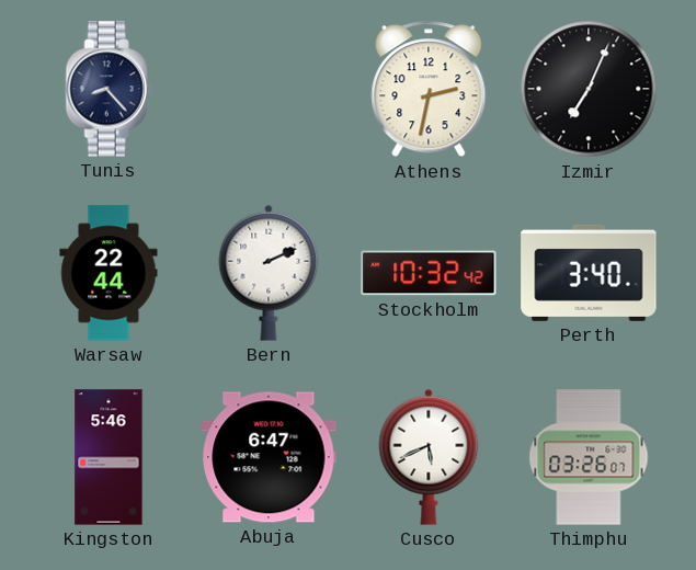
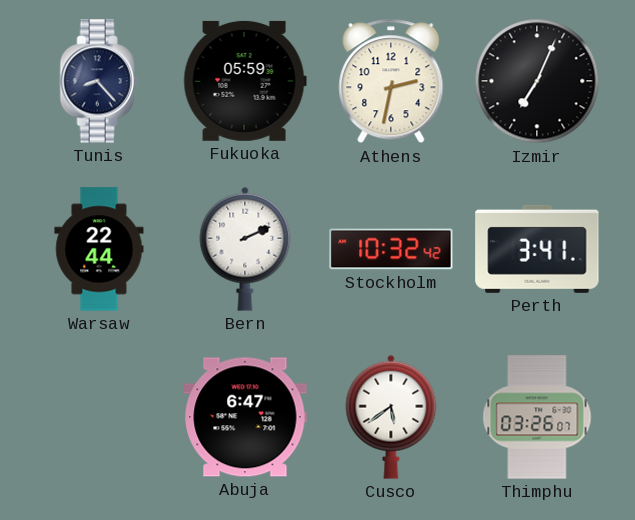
Fukuoka: none -> 05:59
Perth: 3:40 -> 3:41
Kingston: 5:46 -> none
Cusco: 5:41 -> 5:39
